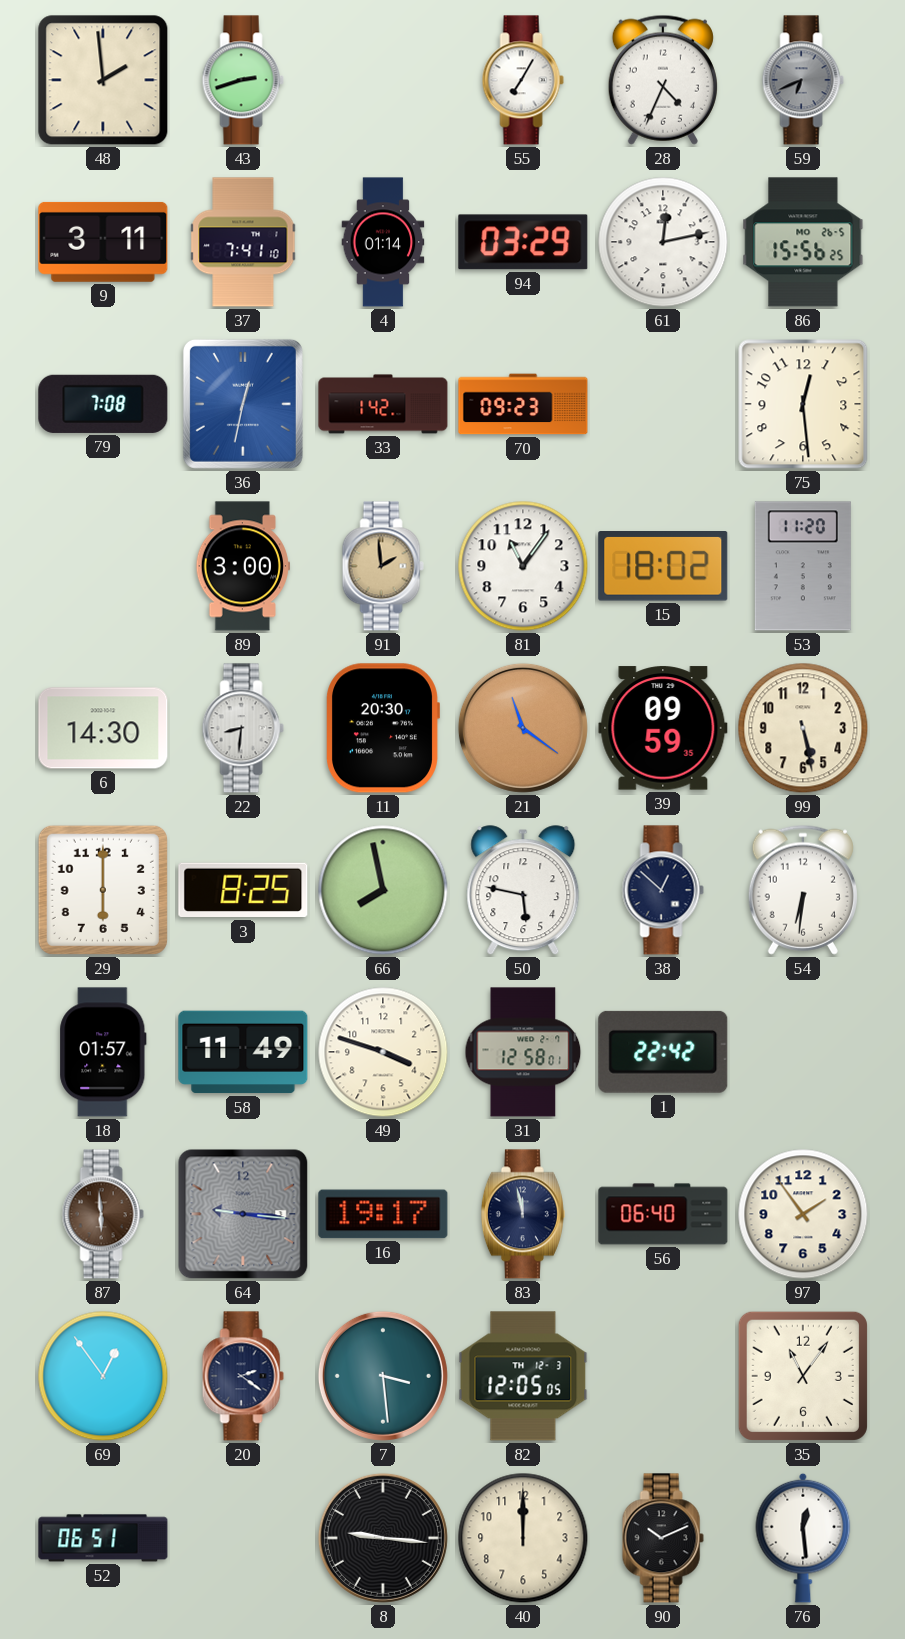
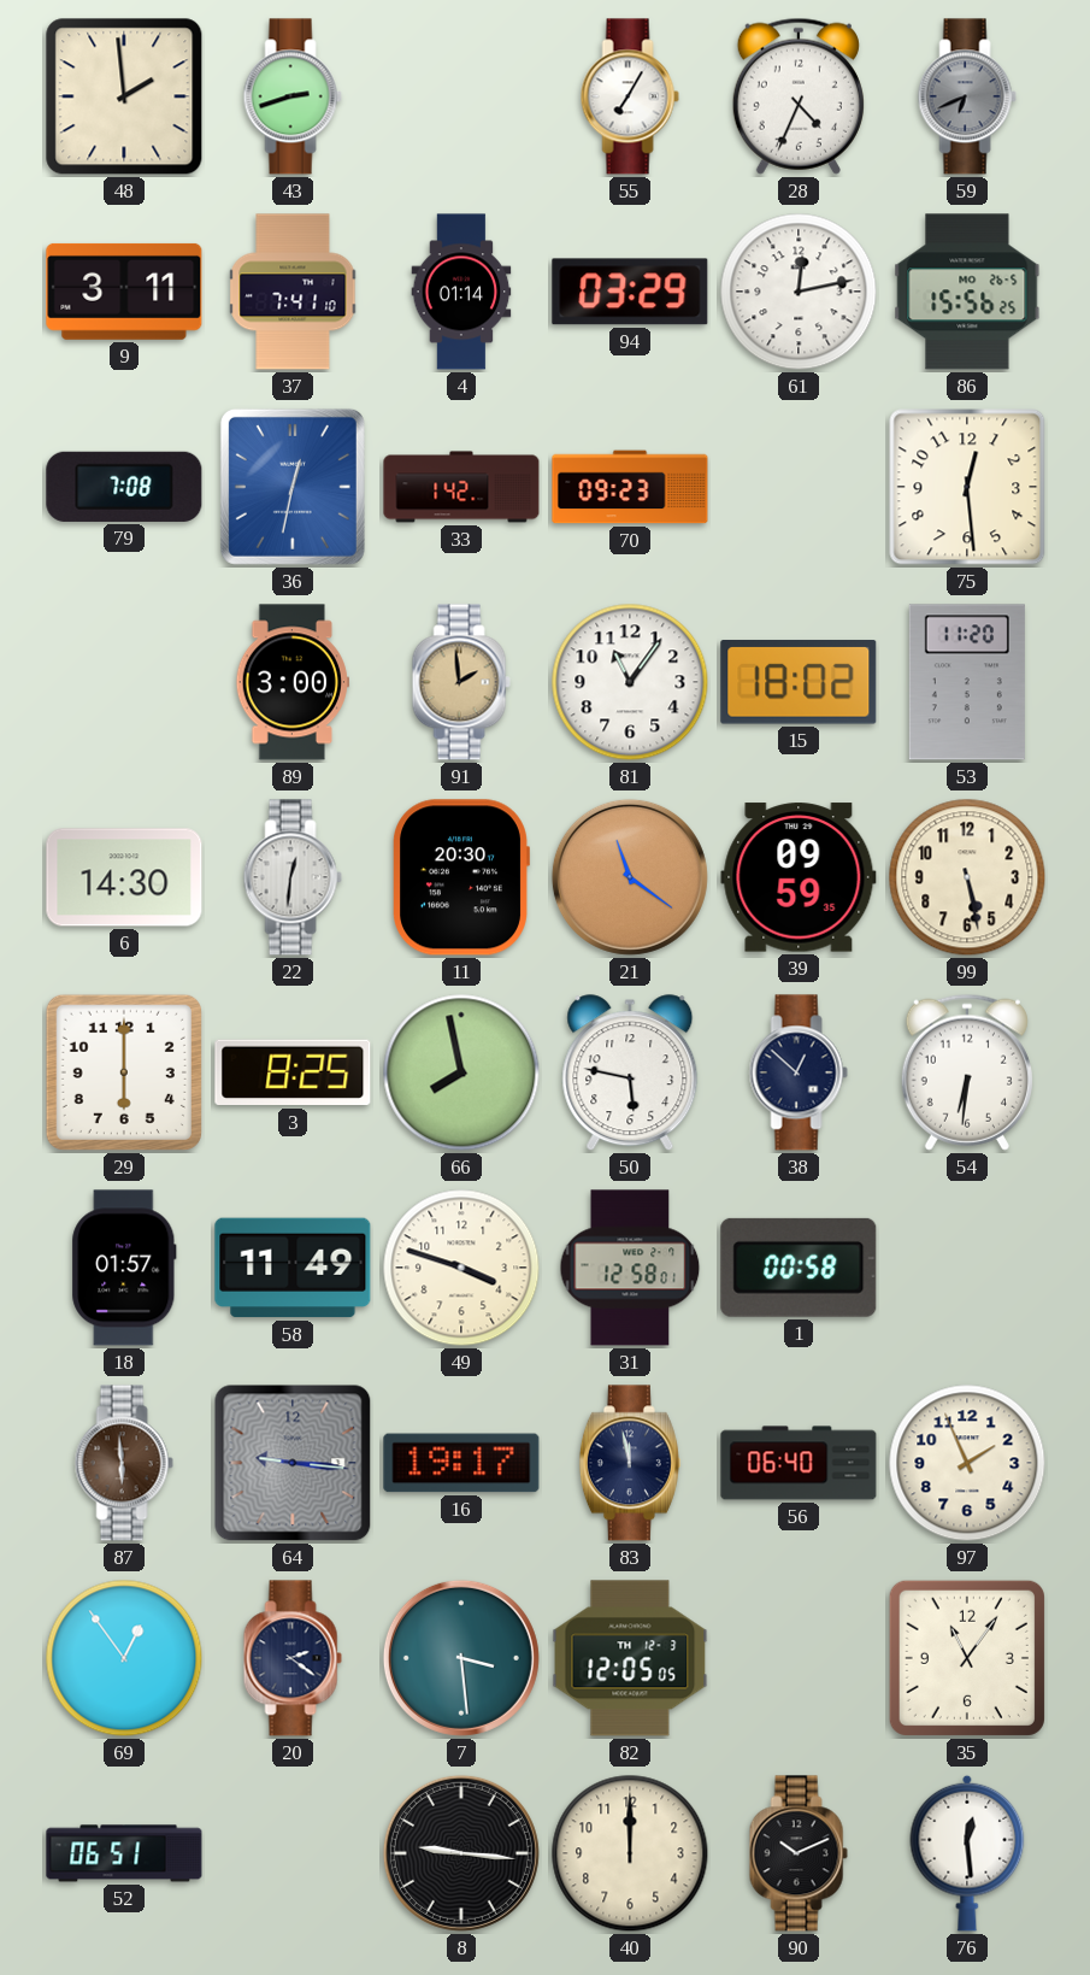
22: 8:31 -> 12:31
1: 22:42 -> 00:58
97: 1:54 -> 1:56
